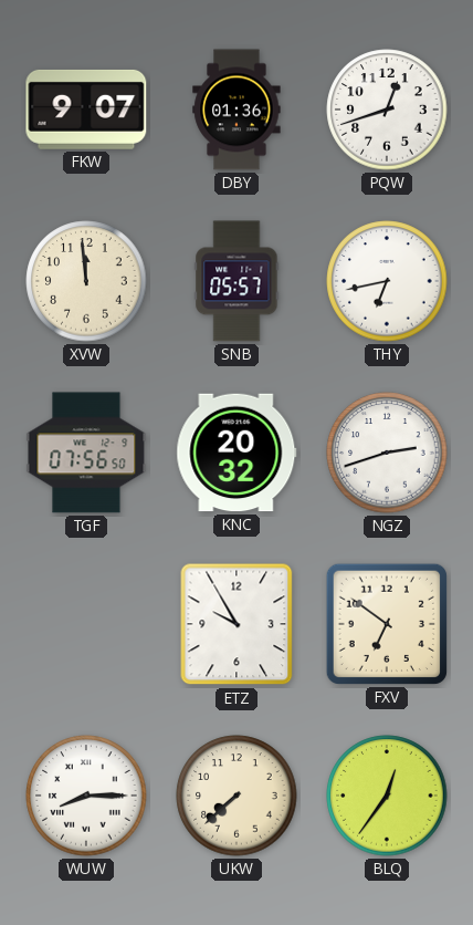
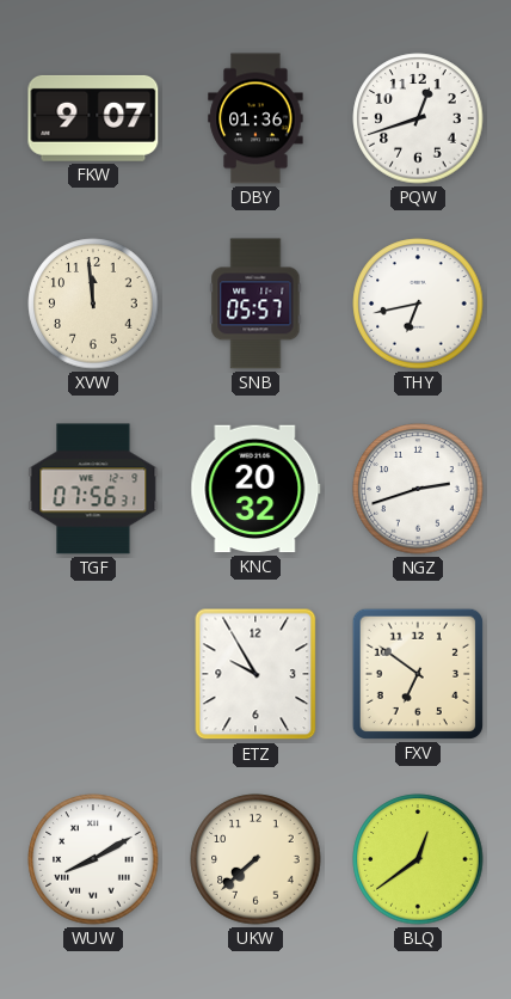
TGF: 07:56:50 -> 07:56:31
WUW: 8:15 -> 8:10
BLQ: 12:36 -> 12:39
